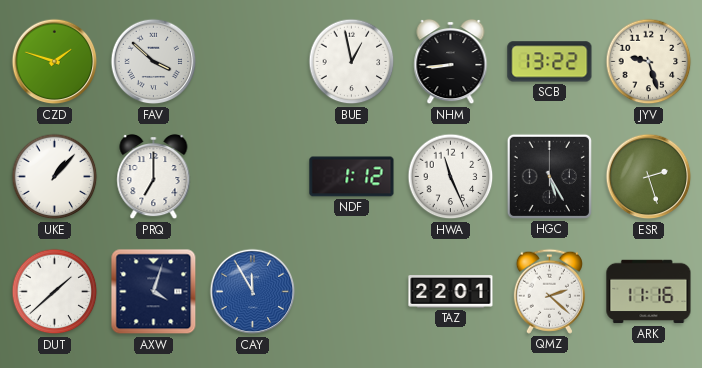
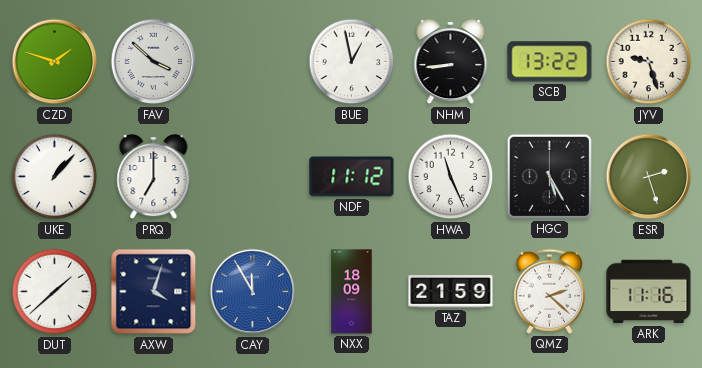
NDF: 1:12 -> 11:12
NXX: none -> 18:09
TAZ: 22:01 -> 21:59
